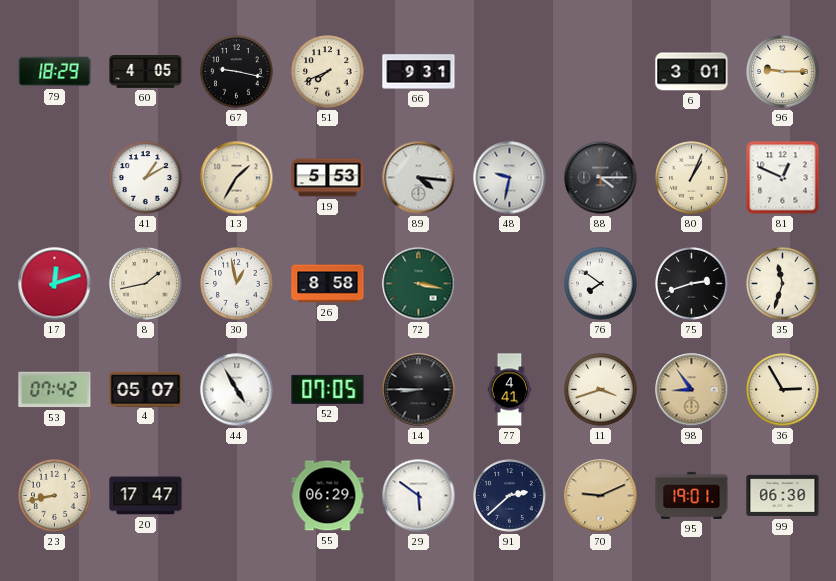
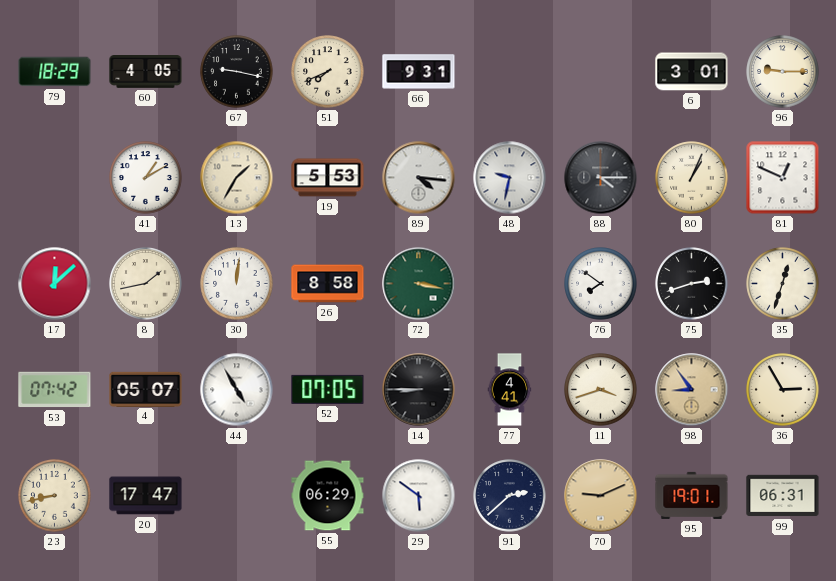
17: 12:12 -> 12:08
30: 12:58 -> 12:01
35: 11:33 -> 12:33
99: 06:30 -> 06:31
